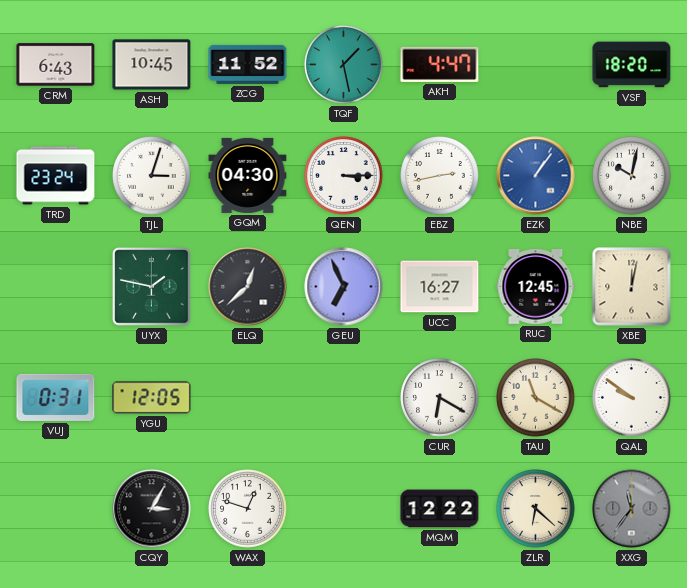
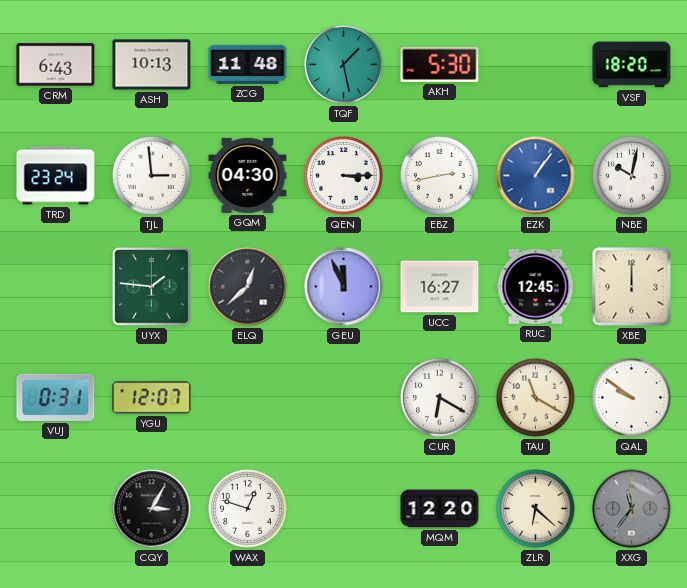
ASH: 10:45 -> 10:13
ZCG: 11:52 -> 11:48
AKH: 4:47 -> 5:30
TJL: 3:03 -> 2:59
UYX: 1:47 -> 1:46
GEU: 6:56 -> 11:56
XBE: 12:02 -> 12:00
YGU: 12:05 -> 12:07
MQM: 12:22 -> 12:20
